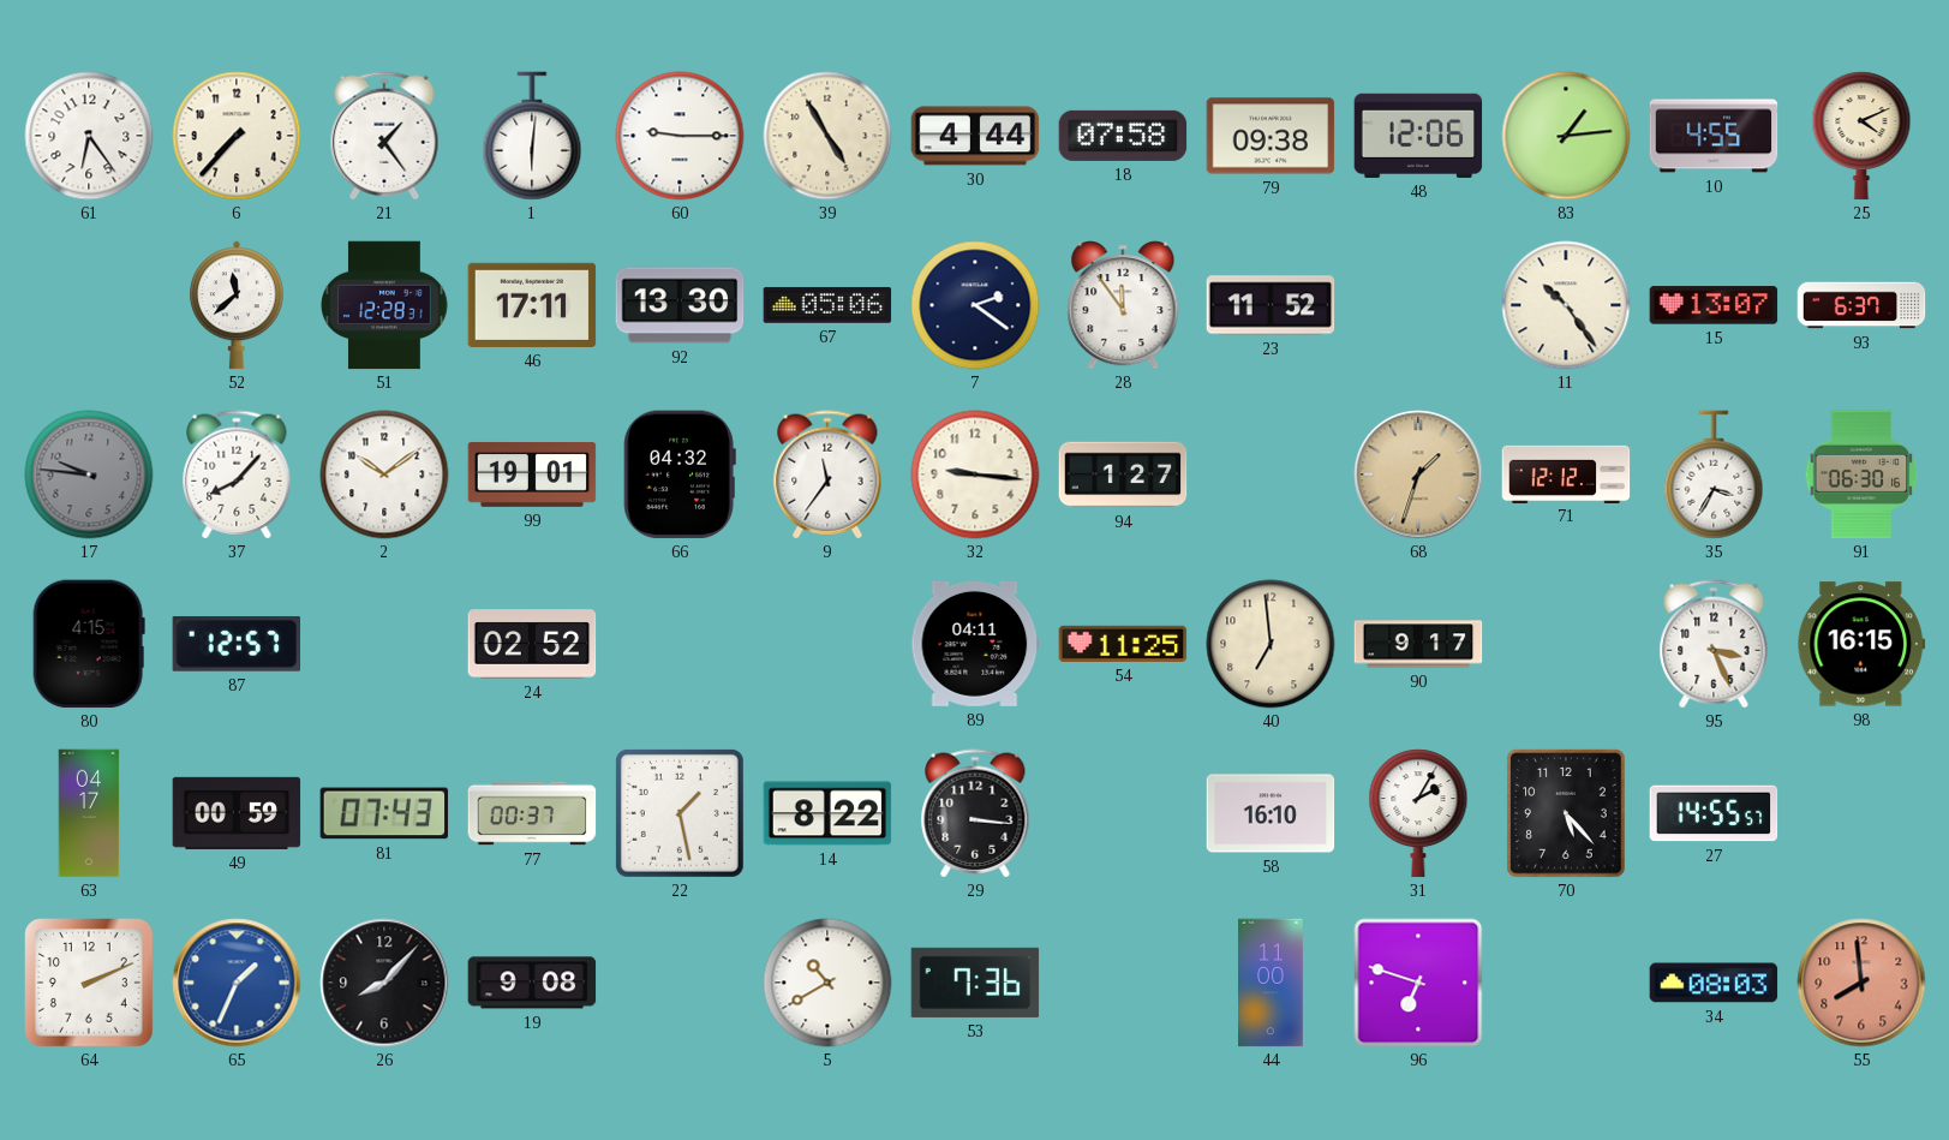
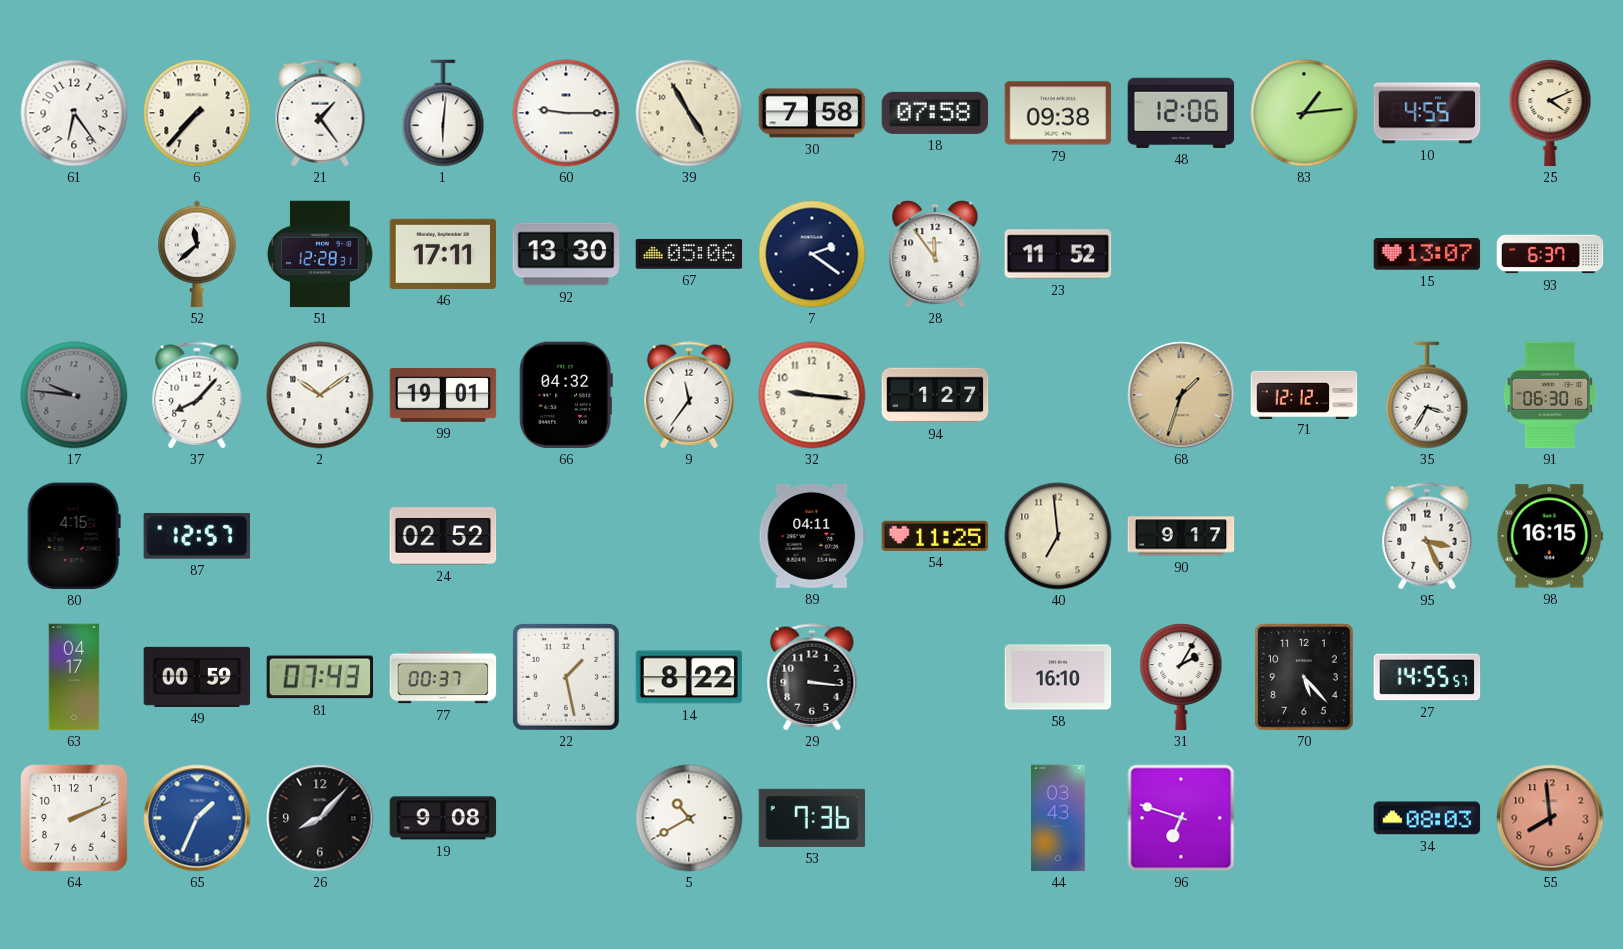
30: 4:44 -> 7:58
11: 10:24 -> none
44: 11:00 -> 03:43
